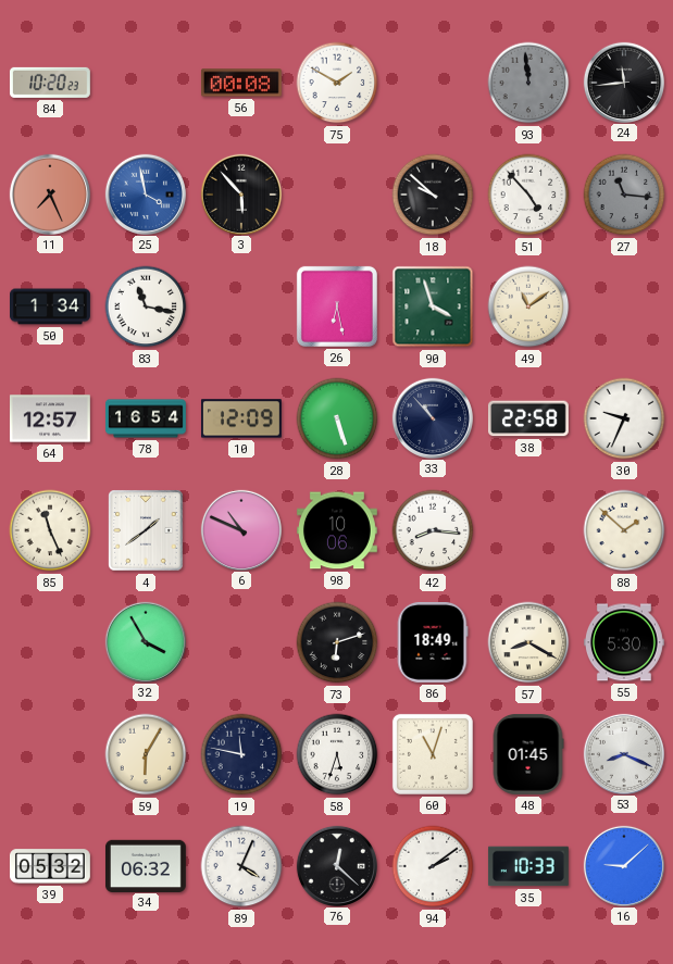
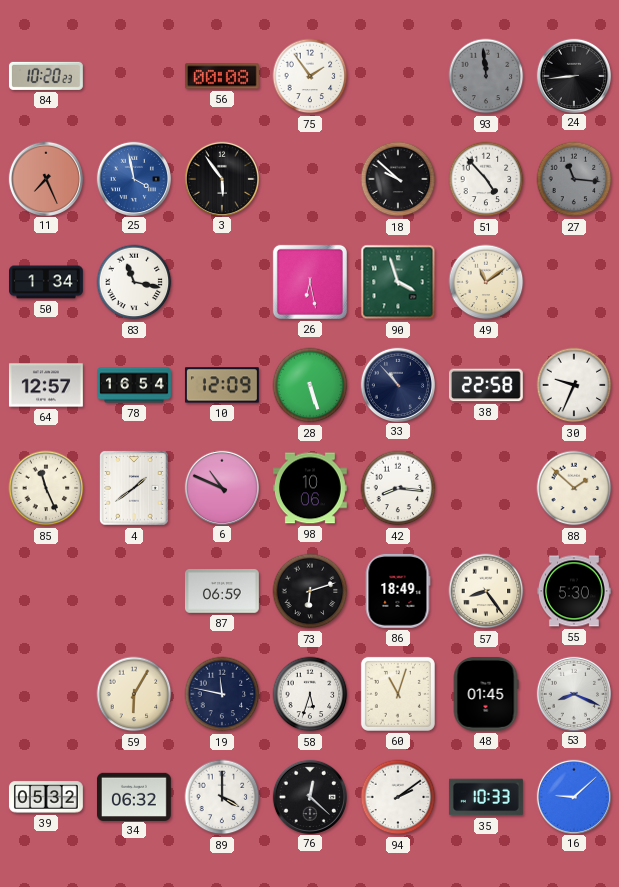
75: 1:50 -> 1:54
24: 11:44 -> 8:44
3: 5:53 -> 5:54
32: 3:55 -> none
87: none -> 06:59
57: 8:20 -> 8:24
89: 4:04 -> 4:00
